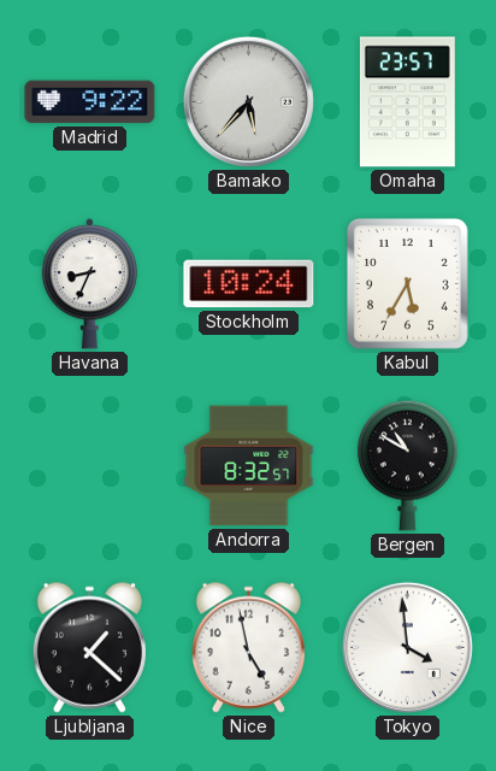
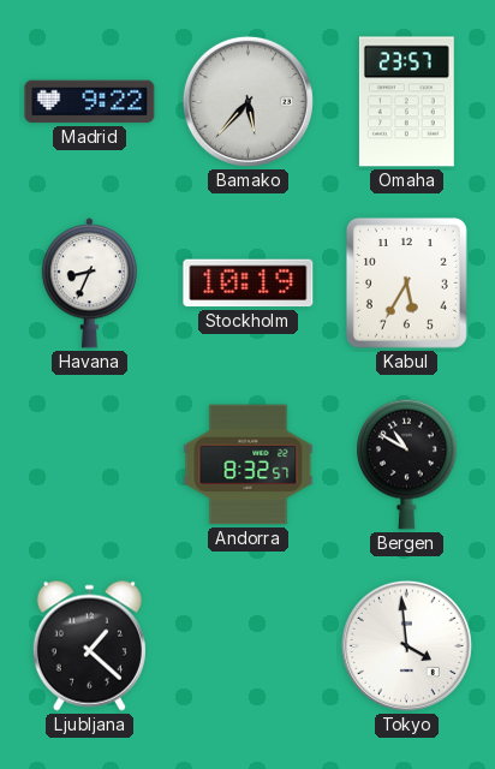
Stockholm: 10:24 -> 10:19
Nice: 4:58 -> none
